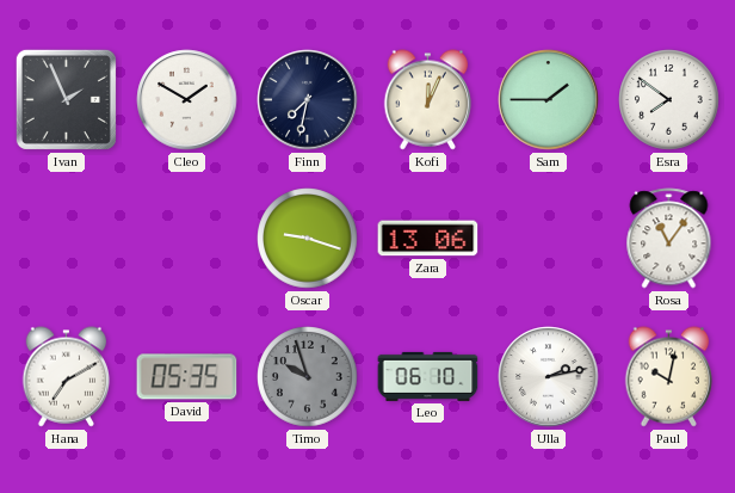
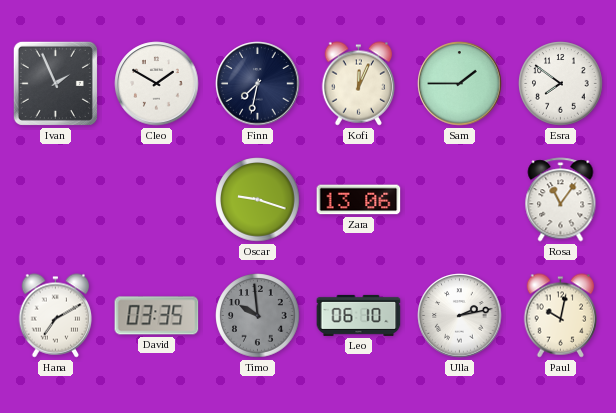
David: 05:35 -> 03:35
Timo: 9:57 -> 9:59
